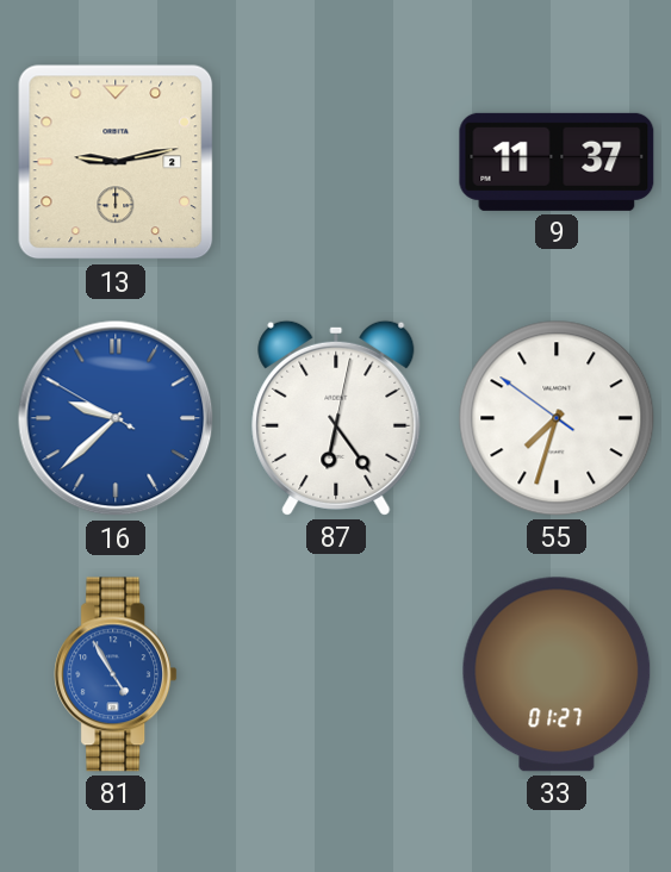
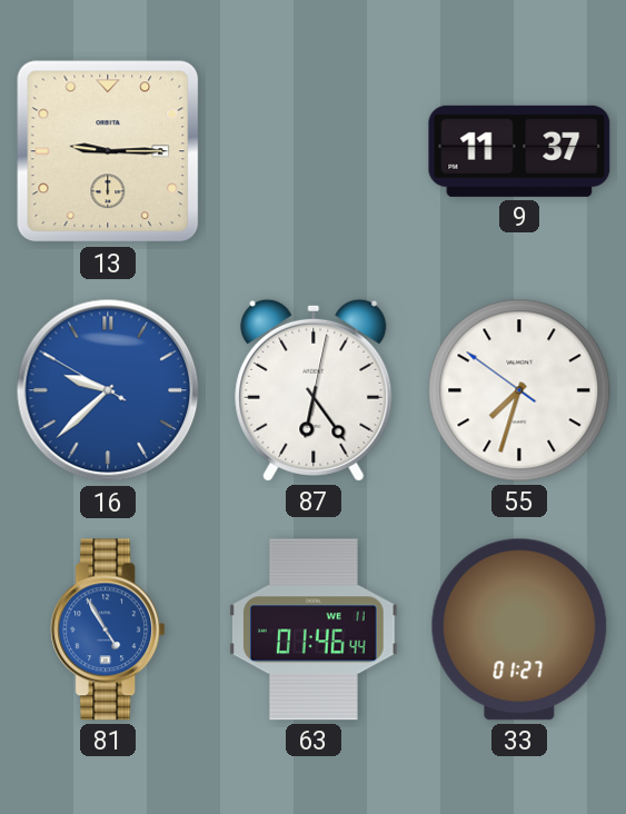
13: 9:13 -> 9:15
63: none -> 01:46
